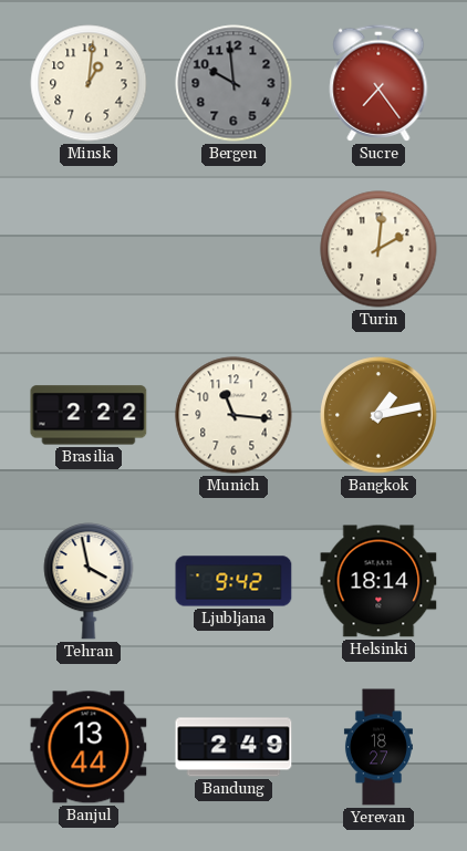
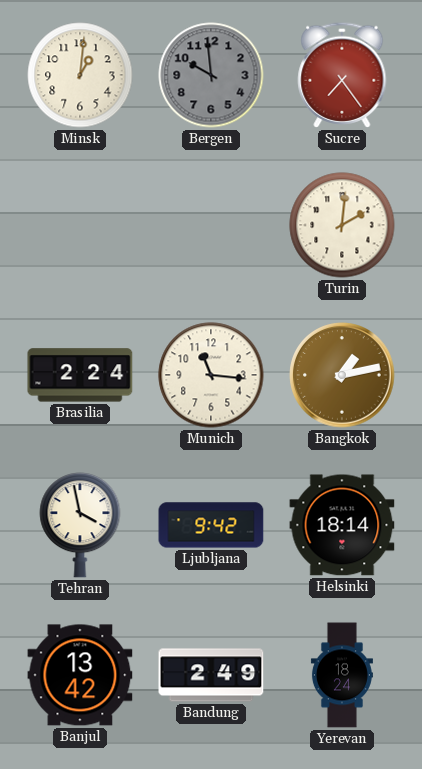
Brasilia: 2:22 -> 2:24
Banjul: 13:44 -> 13:42
Yerevan: 18:27 -> 18:24
